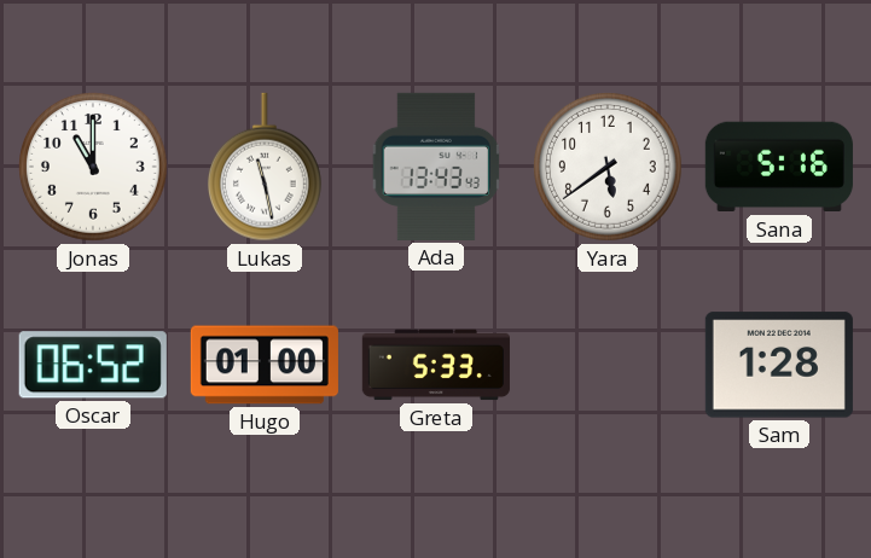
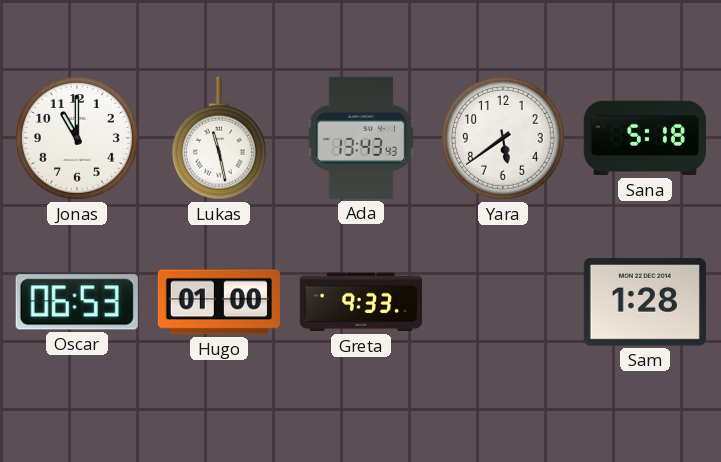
Sana: 5:16 -> 5:18
Oscar: 06:52 -> 06:53
Greta: 5:33 -> 9:33
